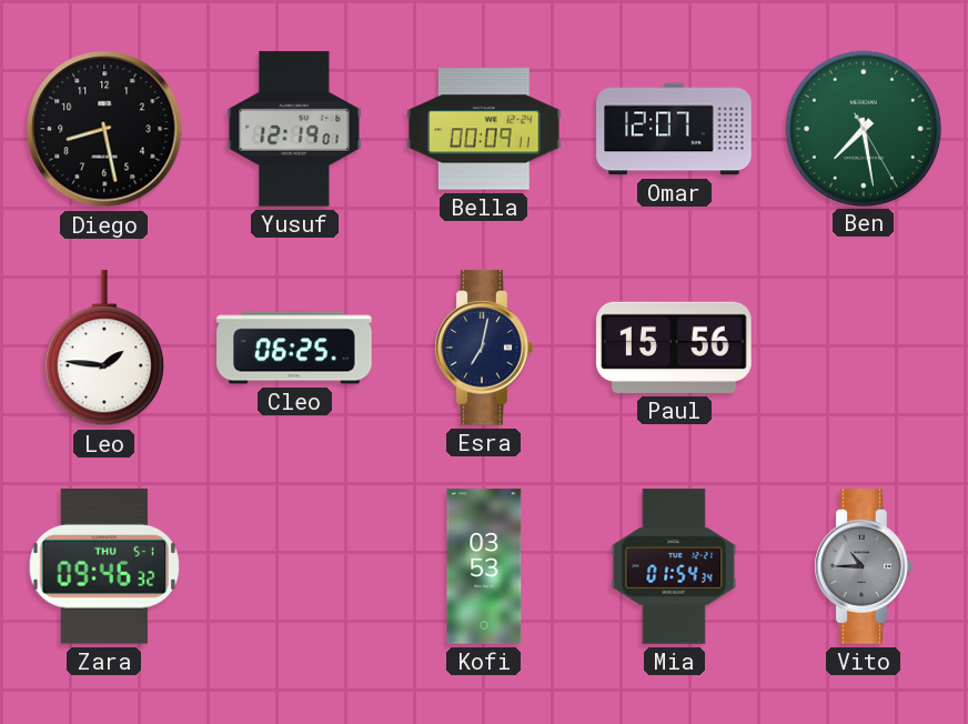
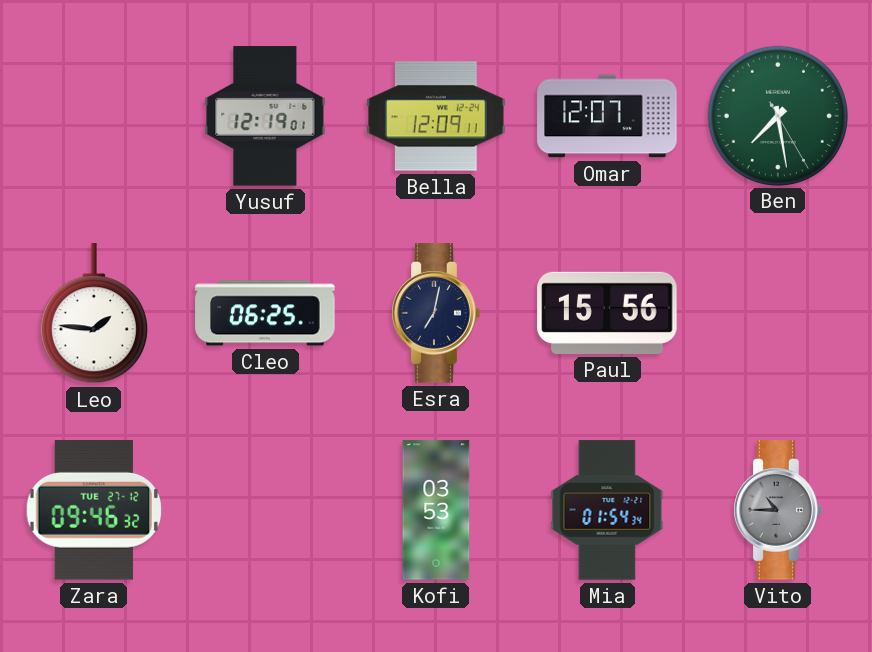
Diego: 8:28 -> none
Bella: 00:09 -> 12:09
Zara date: THU 5-1 -> TUE 27-12
